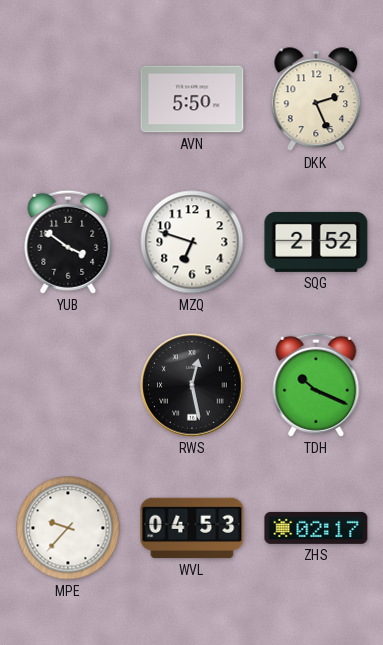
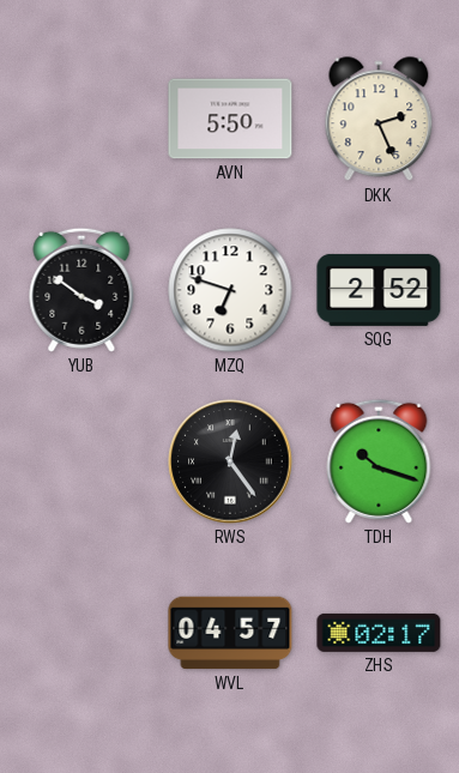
RWS: 12:28 -> 12:24
TDH: 10:19 -> 10:18
MPE: 9:37 -> none
WVL: 04:53 -> 04:57
